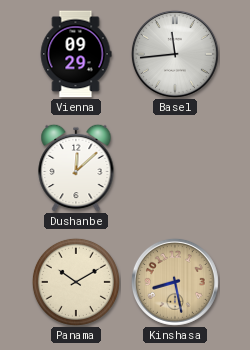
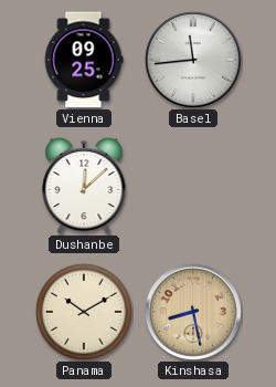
Vienna: 09:29 -> 09:25
